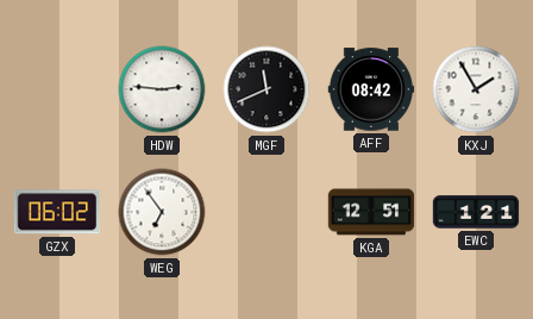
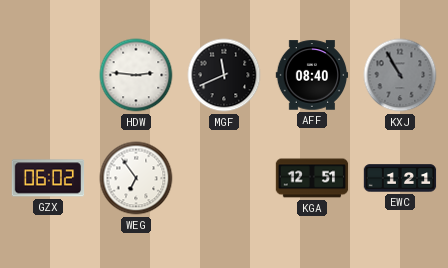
AFF: 08:42 -> 08:40
KXJ: 1:55 -> 10:55
KXJ dial: white -> grey
